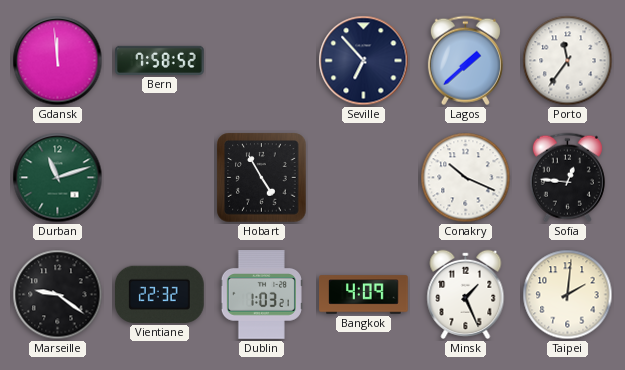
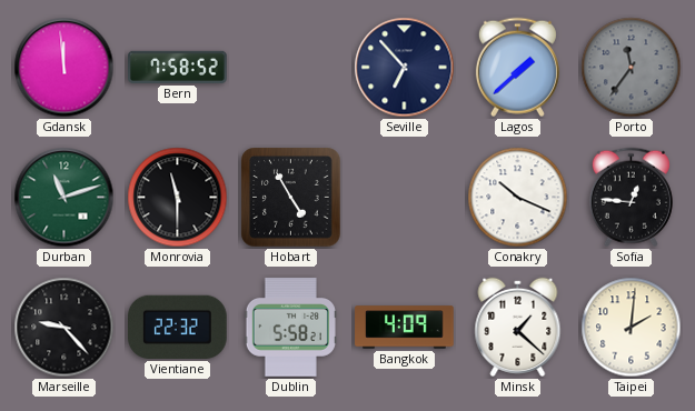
Porto dial: white -> grey
Monrovia: none -> 11:30
Marseille: 9:21 -> 9:23
Dublin: 1:03 -> 5:58
Minsk: 1:26 -> 1:22
